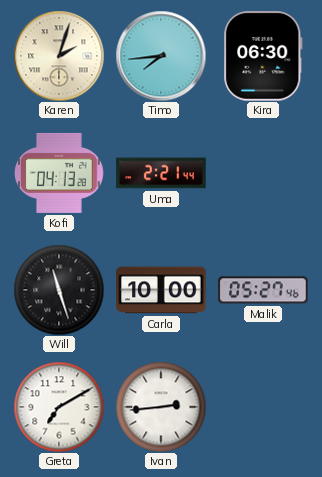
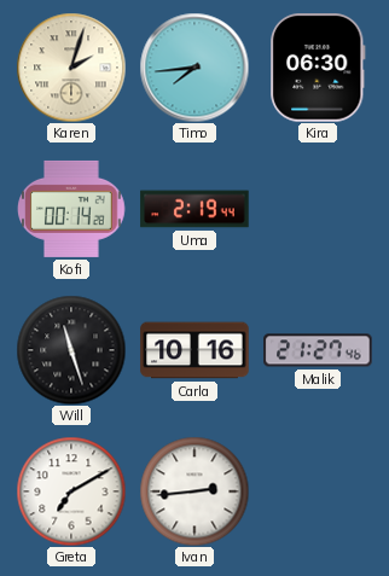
Kofi: 04:13 -> 00:14
Uma: 2:21 -> 2:19
Carla: 10:00 -> 10:16
Malik: 05:27 -> 21:27
